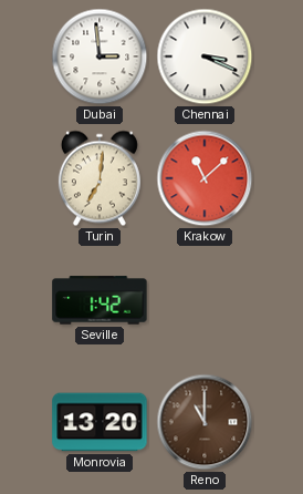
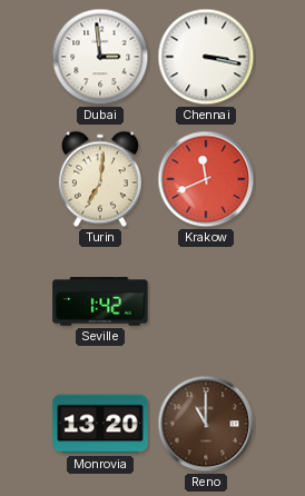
Chennai: 3:19 -> 3:17
Krakow: 11:08 -> 11:41
